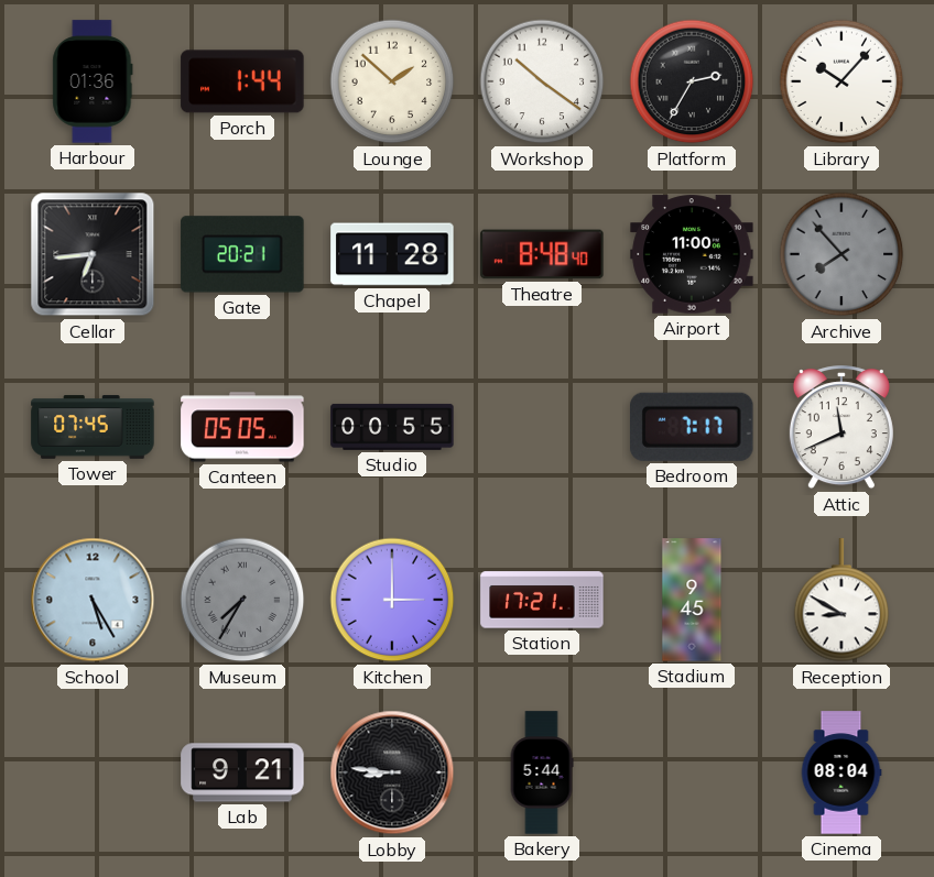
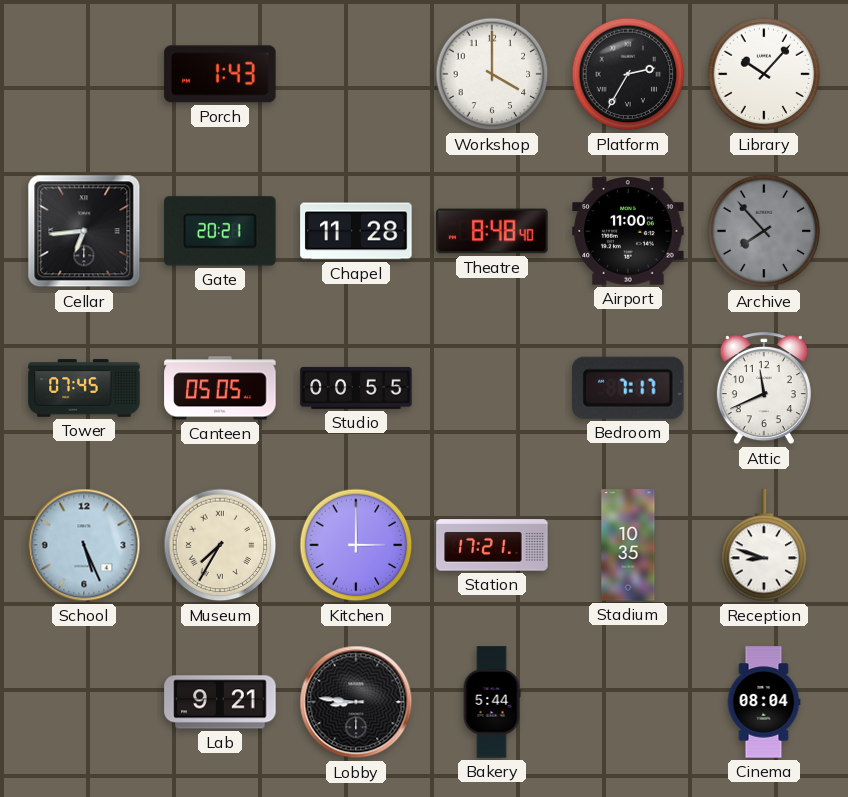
Harbour: 01:36 -> none
Porch: 1:44 -> 1:43
Lounge: 1:52 -> none
Workshop: 10:21 -> 4:00
School: 5:25 -> 5:26
Museum dial: grey -> cream
Stadium: 9:45 -> 10:35
Reception: 8:50 -> 8:48
